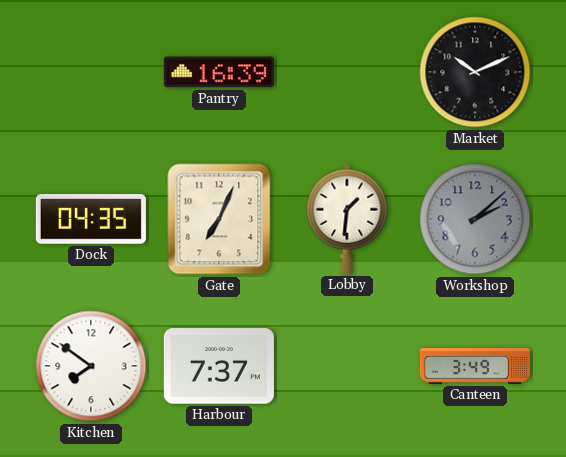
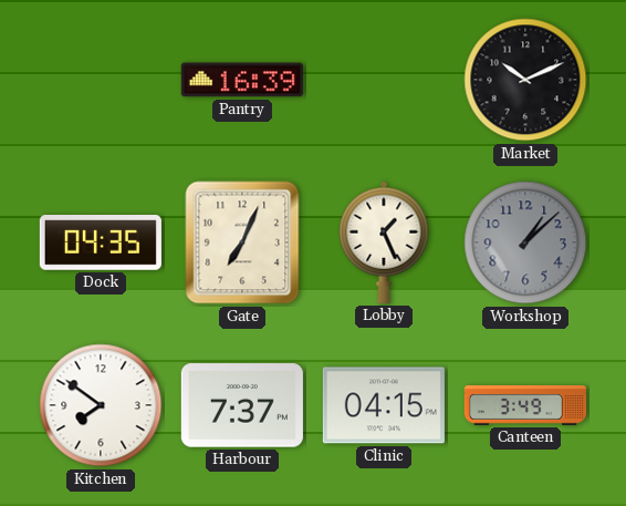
Lobby: 1:31 -> 1:26
Workshop: 2:08 -> 1:08
Clinic: none -> 04:15
